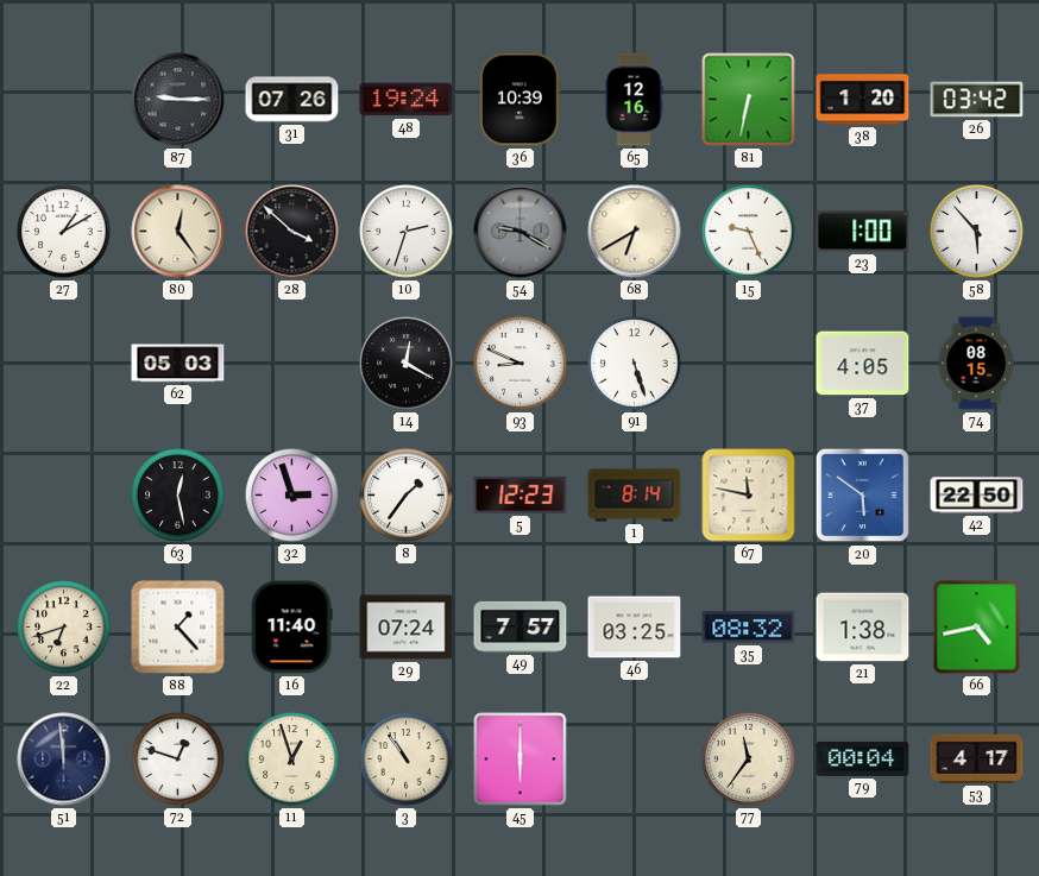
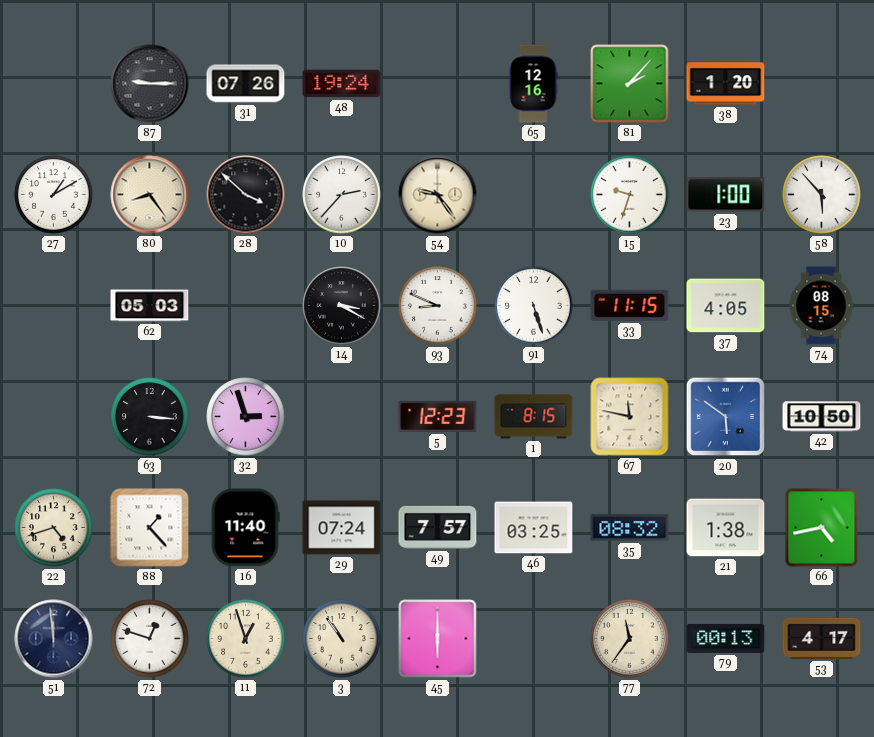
36: 10:39 -> none
81: 6:32 -> 2:07
26: 03:42 -> none
80: 12:24 -> 8:24
10: 2:33 -> 2:37
54: 9:20 -> 9:24
54 dial: grey -> cream
68: 6:40 -> none
15: 9:26 -> 9:33
14: 12:20 -> 3:20
33: none -> 11:15
63: 12:28 -> 3:16
8: 1:36 -> none
1: 8:14 -> 8:15
42: 22:50 -> 10:50
22: 6:42 -> 4:42
79: 00:04 -> 00:13
